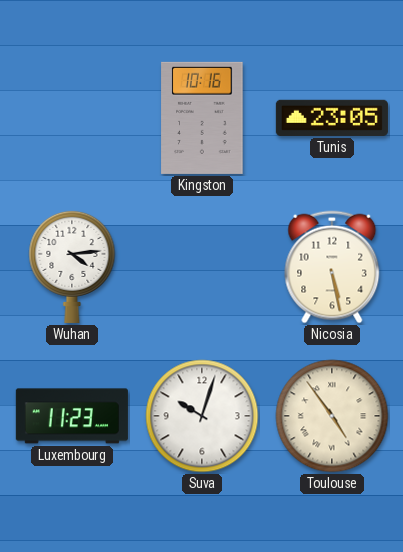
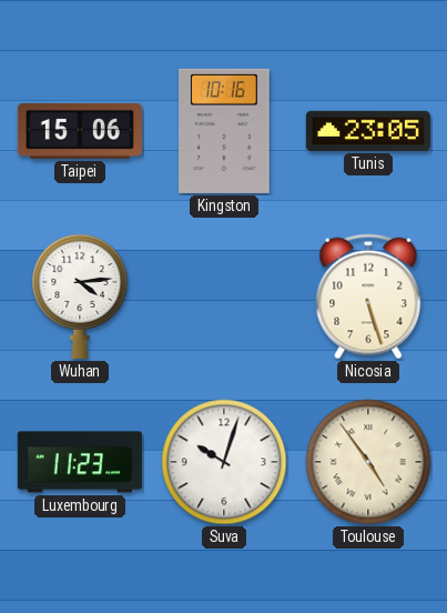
Taipei: none -> 15:06
Nicosia: 5:28 -> 5:27
